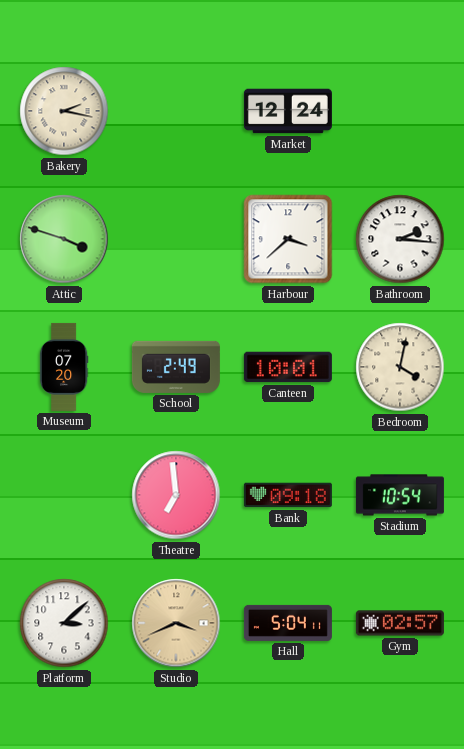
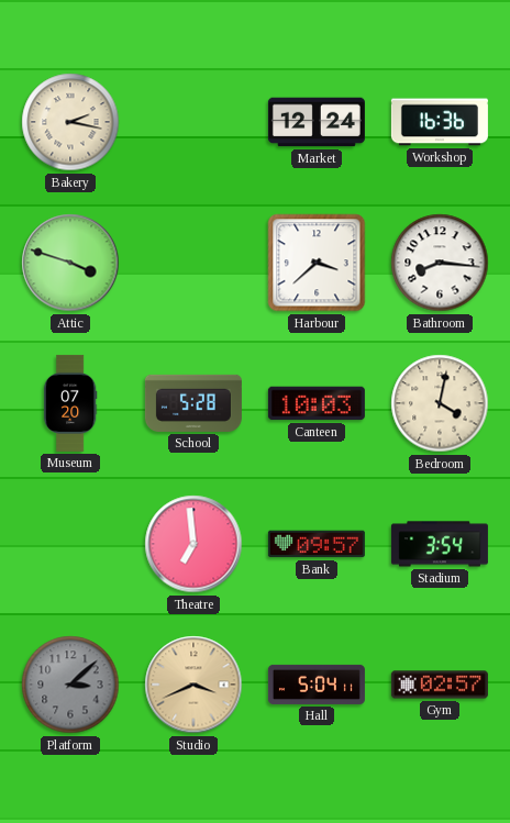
Workshop: none -> 16:36
Bathroom: 2:16 -> 8:16
School: 2:49 -> 5:28
Canteen: 10:01 -> 10:03
Bank: 09:18 -> 09:57
Stadium: 10:54 -> 3:54
Platform dial: white -> grey
